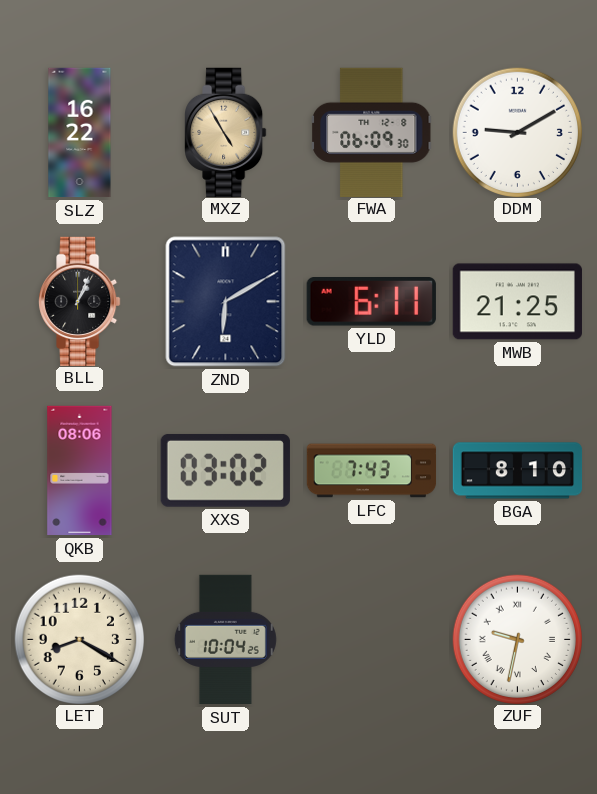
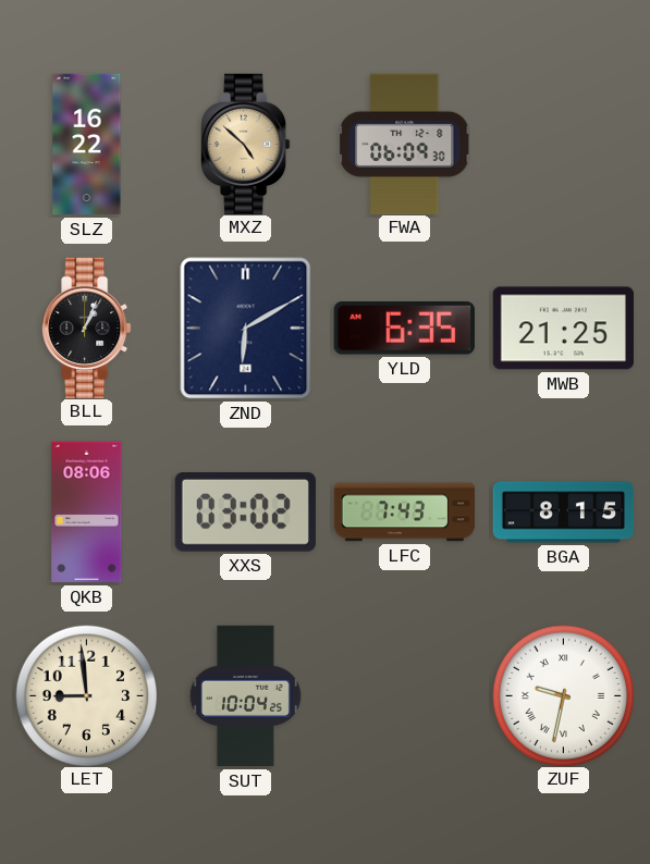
MXZ: 4:55 -> 4:52
DDM: 9:10 -> none
YLD: 6:11 -> 6:35
BGA: 8:10 -> 8:15
LET: 8:20 -> 8:59
